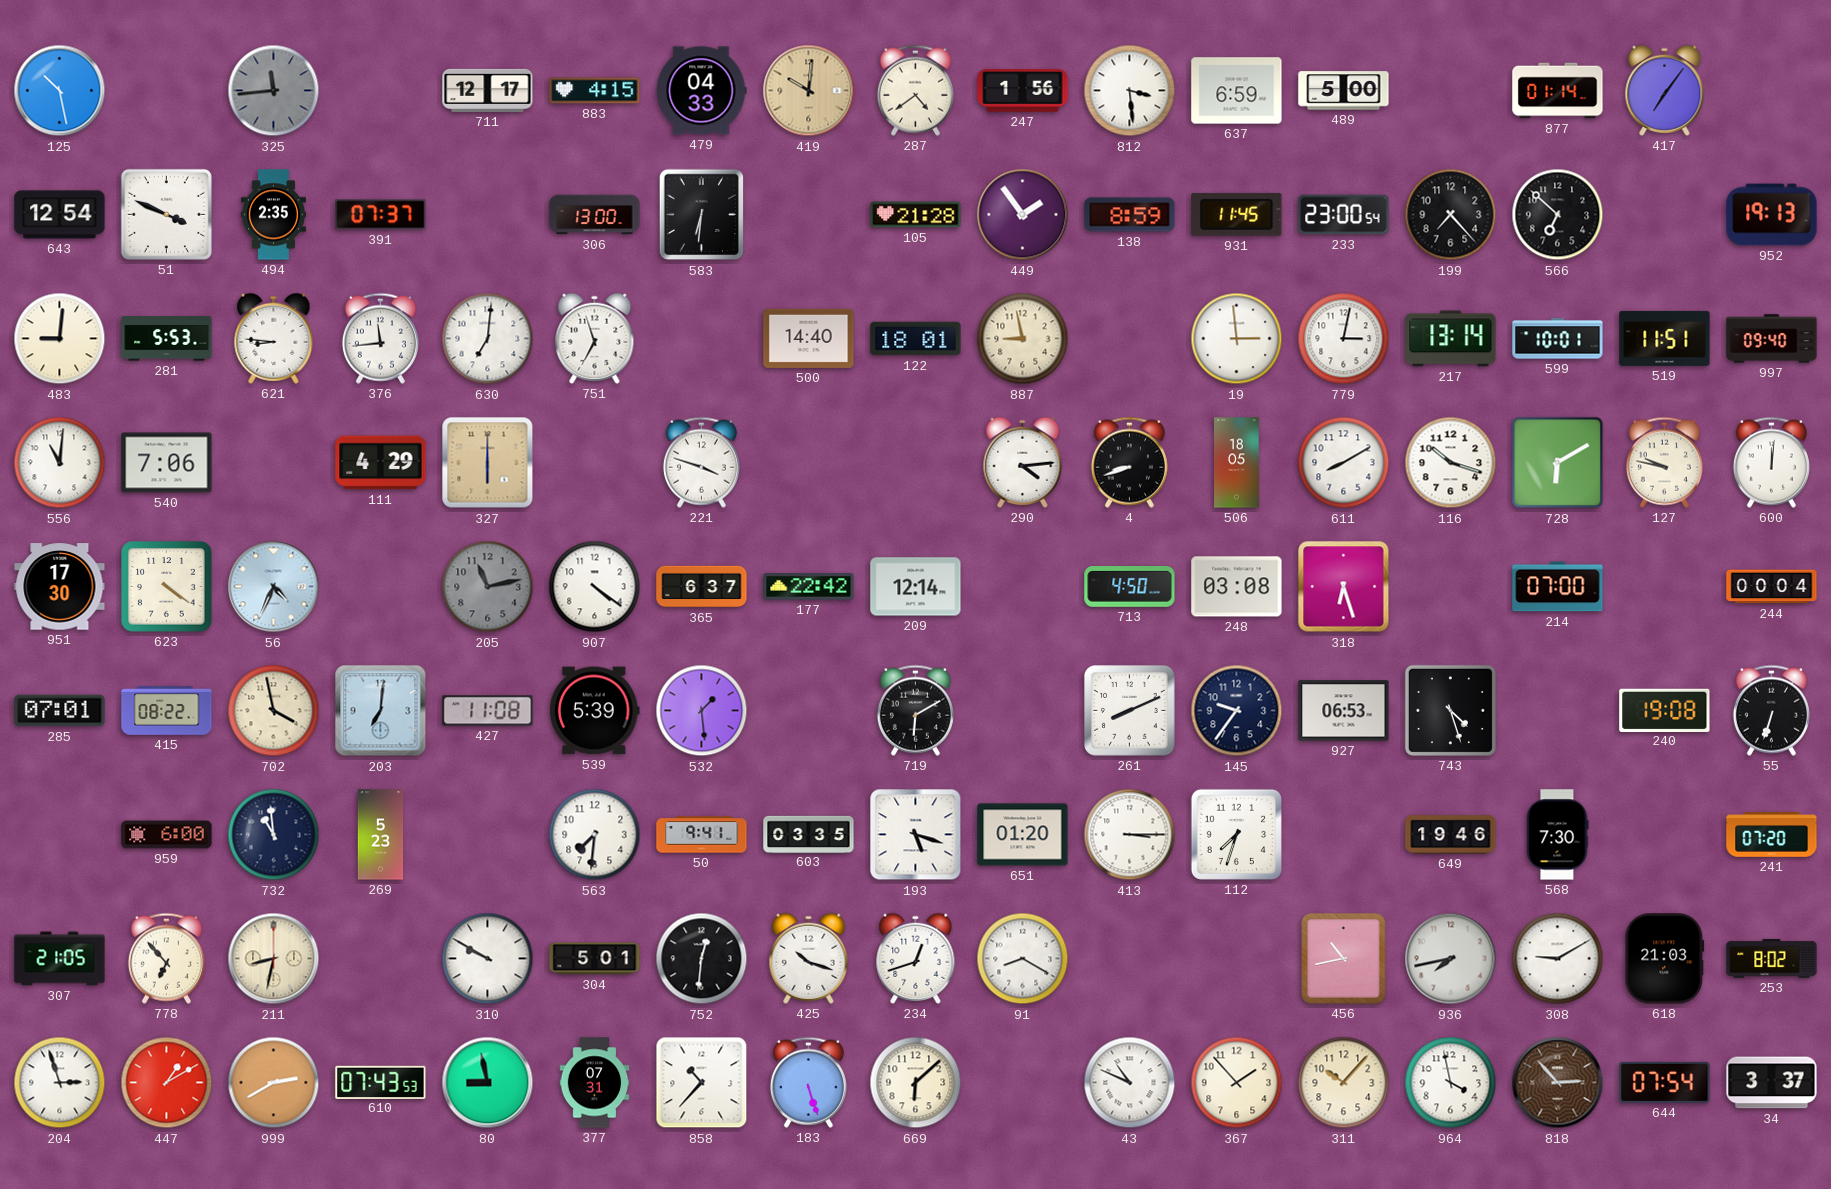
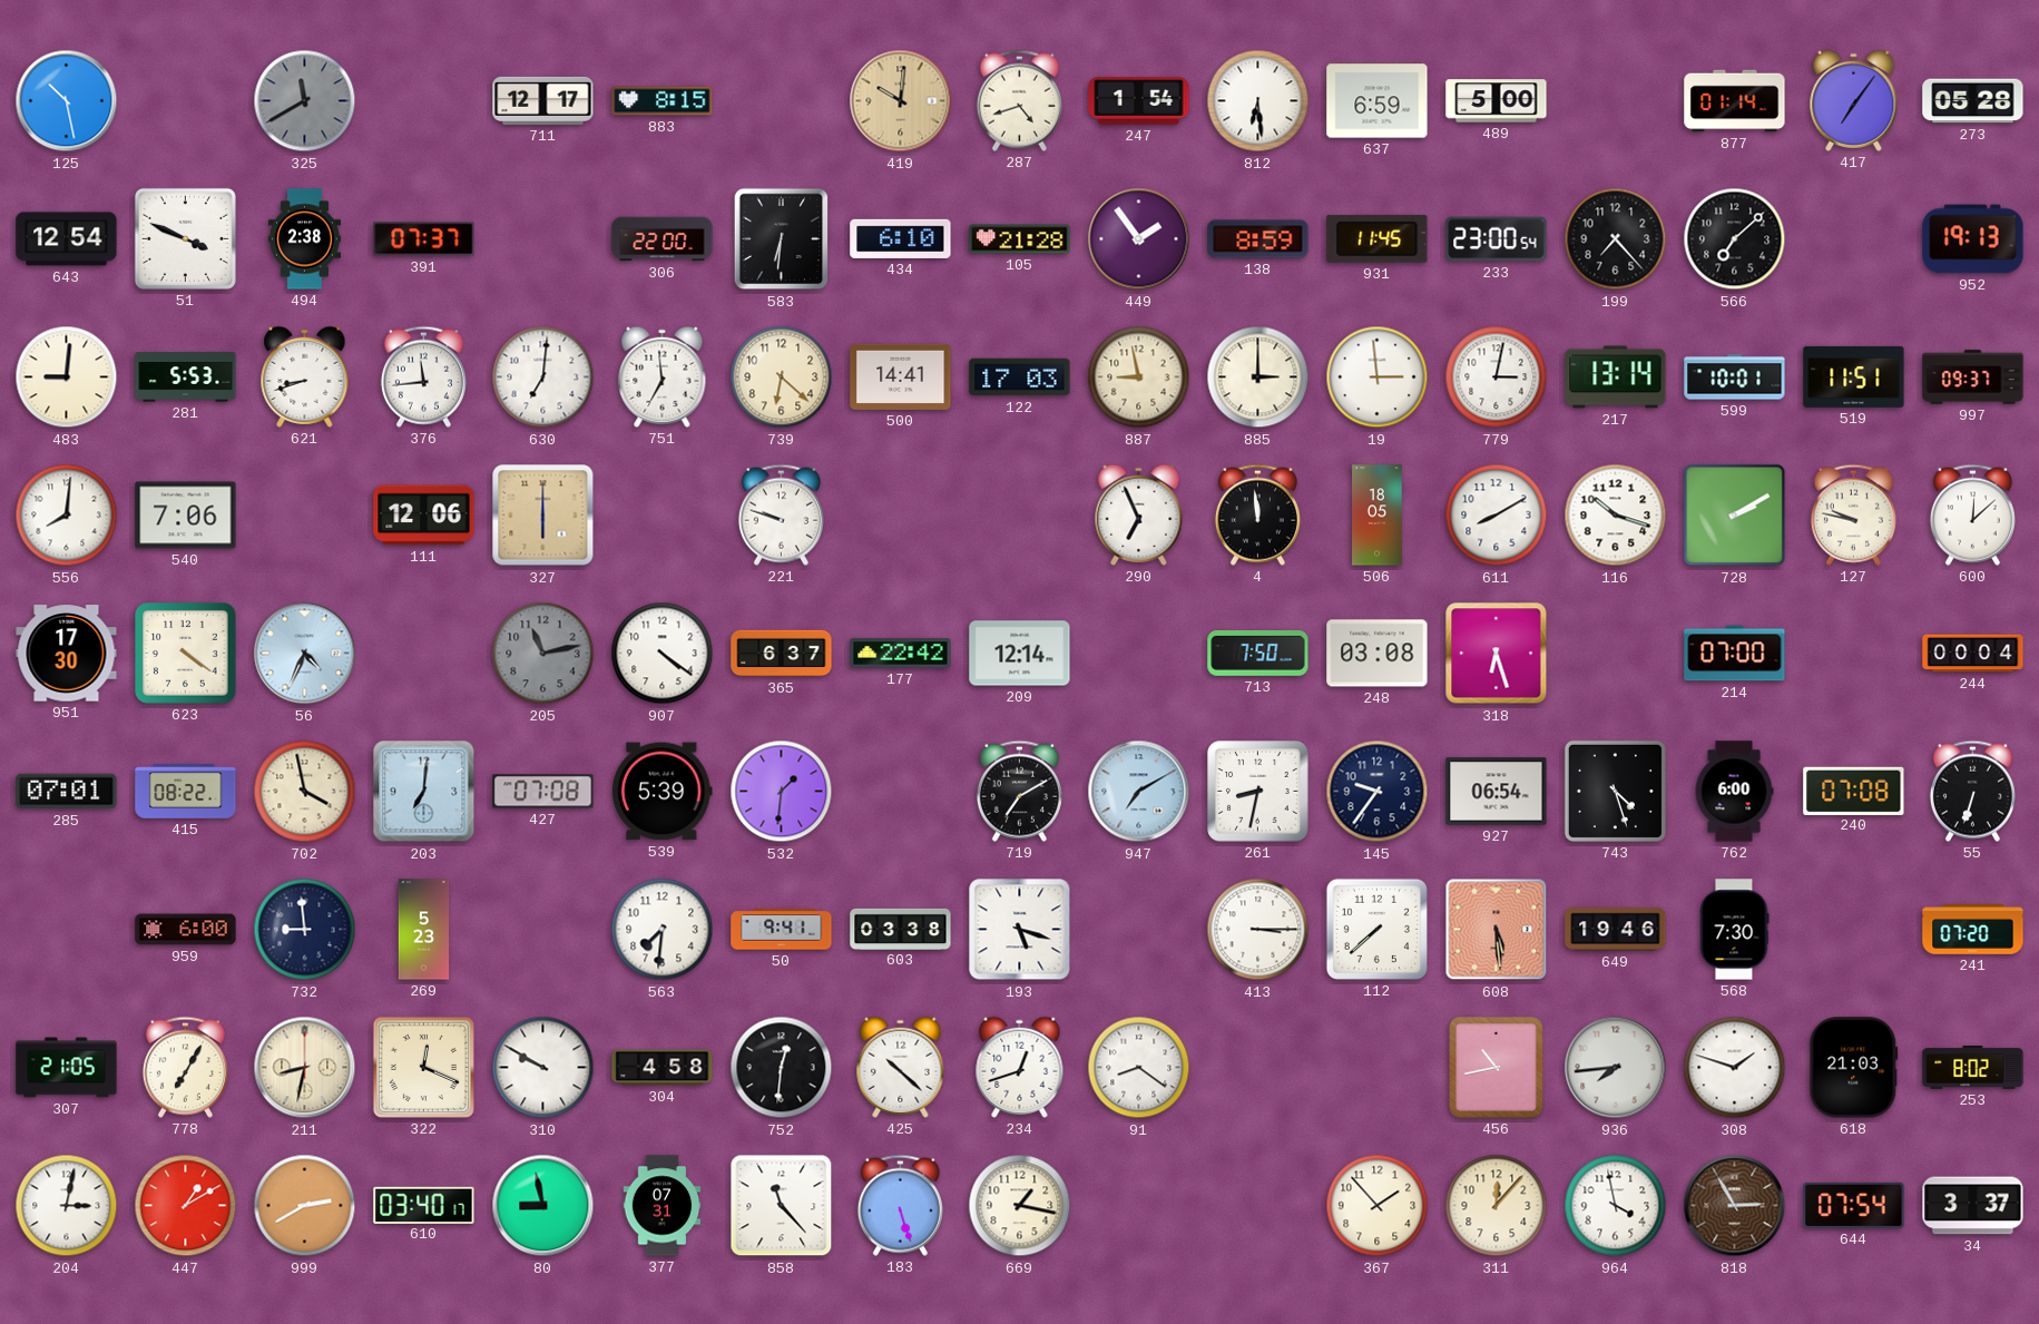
325: 11:44 -> 11:40
883: 4:15 -> 8:15
479: 04:33 -> none
287: 4:39 -> 4:42
247: 1:56 -> 1:54
812: 3:29 -> 6:29
273: none -> 05:28
494: 2:35 -> 2:38
306: 13:00 -> 22:00
434: none -> 6:10
566: 6:52 -> 7:08
621: 8:46 -> 8:42
751: 6:57 -> 6:59
739: none -> 6:22
500: 14:40 -> 14:41
122: 18:01 -> 17:03
885: none -> 3:00
997: 09:40 -> 09:37
556: 11:01 -> 8:01
111: 4:29 -> 12:06
221: 3:48 -> 9:48
290: 4:14 -> 6:56
4: 8:42 -> 11:59
728: 6:10 -> 2:10
600: 12:01 -> 12:08
713: 4:50 -> 7:50
427: 11:08 -> 07:08
532: 1:29 -> 1:31
719: 6:10 -> 7:10
947: none -> 7:10
261: 8:11 -> 8:32
927: 06:53 -> 06:54
762: none -> 6:00
240: 19:08 -> 07:08
732: 10:59 -> 8:59
603: 03:35 -> 03:38
651: 01:20 -> none
112: 7:33 -> 7:38
608: none -> 5:29
778: 6:53 -> 7:05
322: none -> 12:19
304: 5:01 -> 4:58
425: 10:18 -> 10:22
91: 8:20 -> 8:21
936: 7:43 -> 7:44
308: 9:10 -> 1:48
204: 2:57 -> 3:02
610: 07:43 -> 03:40
858: 10:37 -> 11:23
669: 6:08 -> 1:17
43: 10:49 -> none
311: 10:07 -> 12:07
818: 2:53 -> 2:55
